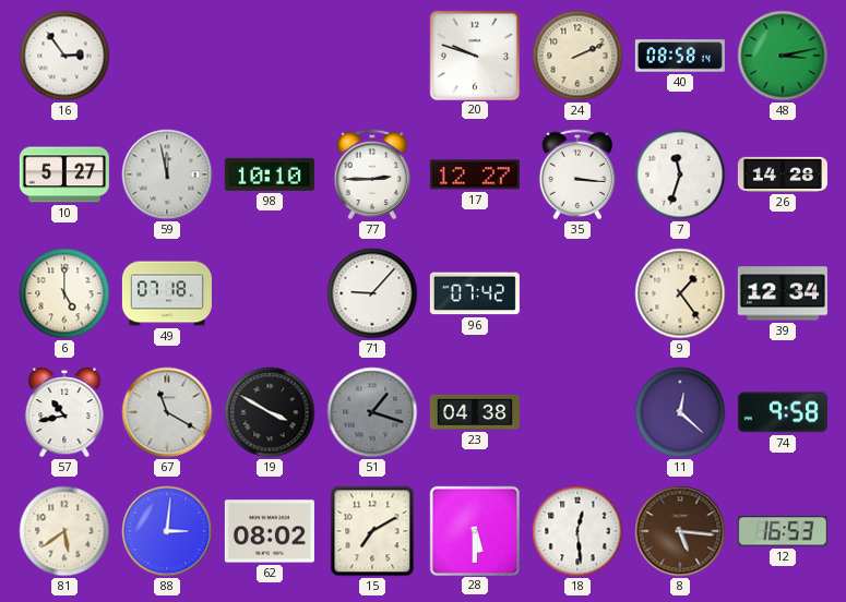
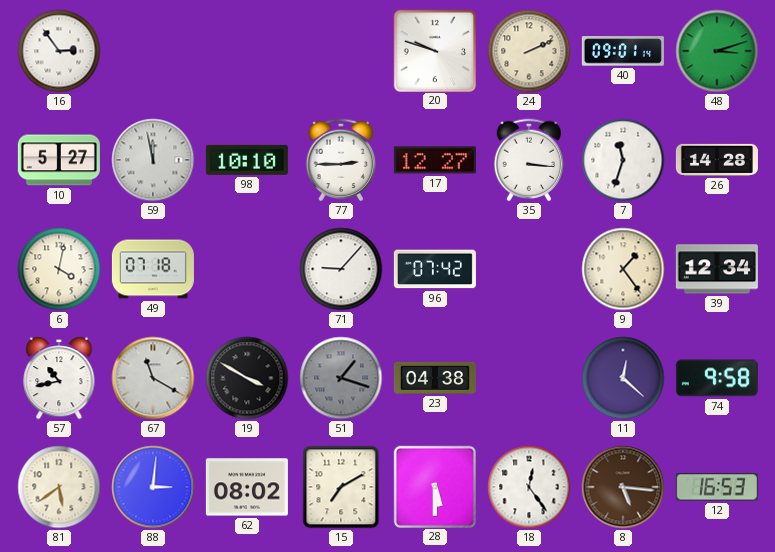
40: 08:58 -> 09:01
48: 3:13 -> 3:12
6: 5:00 -> 4:02
18: 12:29 -> 12:24
